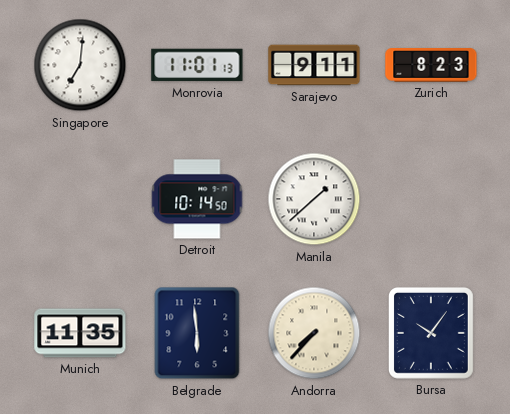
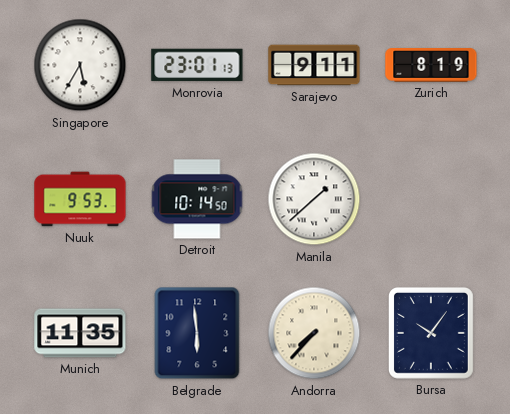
Singapore: 7:01 -> 5:35
Monrovia: 11:01 -> 23:01
Zurich: 8:23 -> 8:19
Nuuk: none -> 9:53
